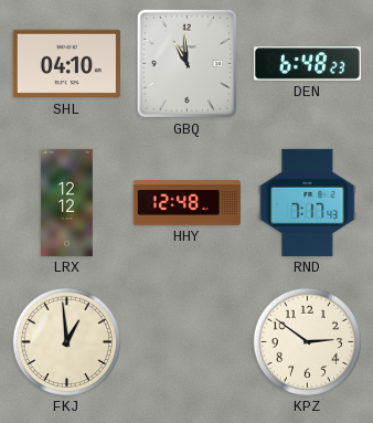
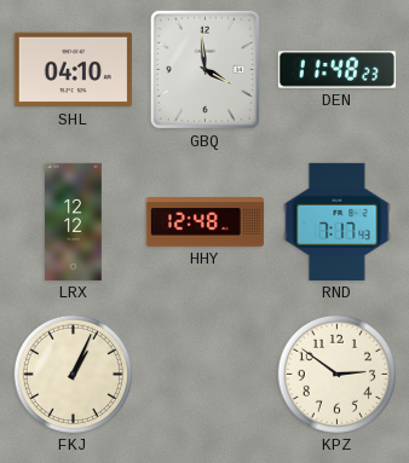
GBQ: 10:59 -> 3:59
DEN: 6:48 -> 11:48
FKJ: 12:59 -> 1:04
